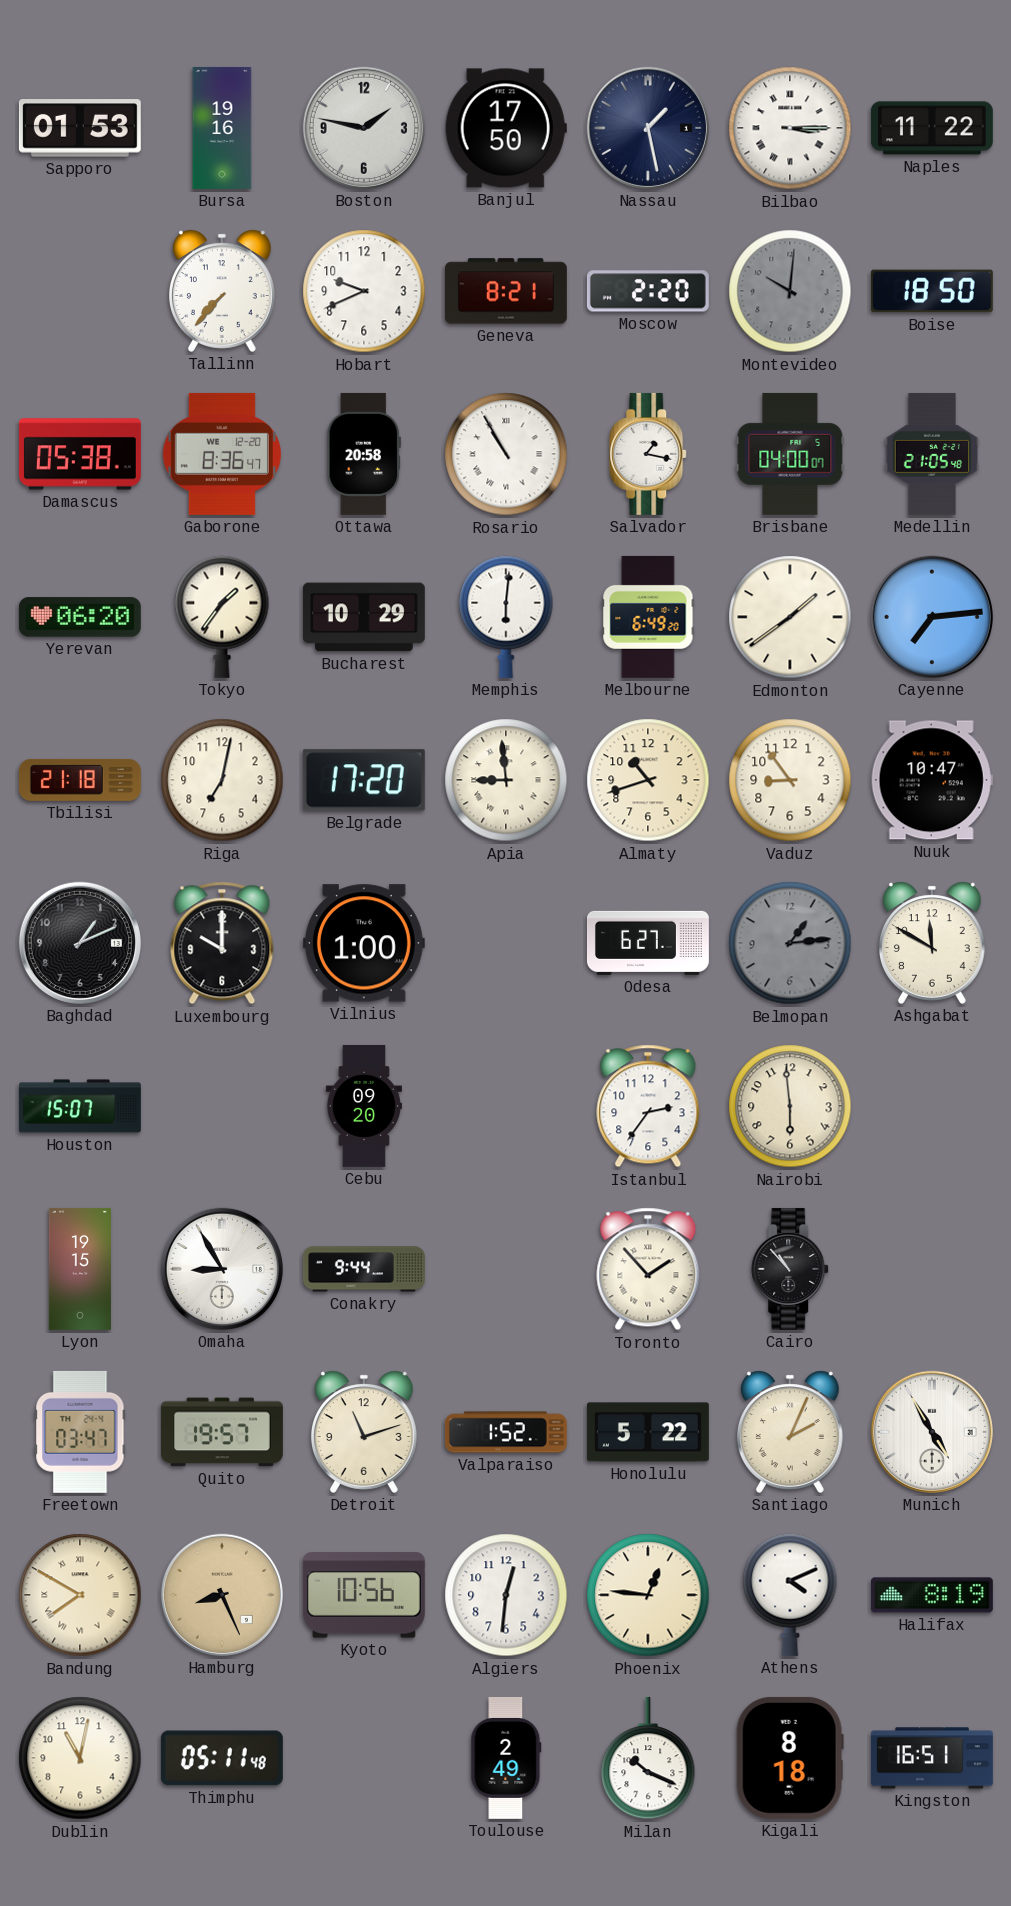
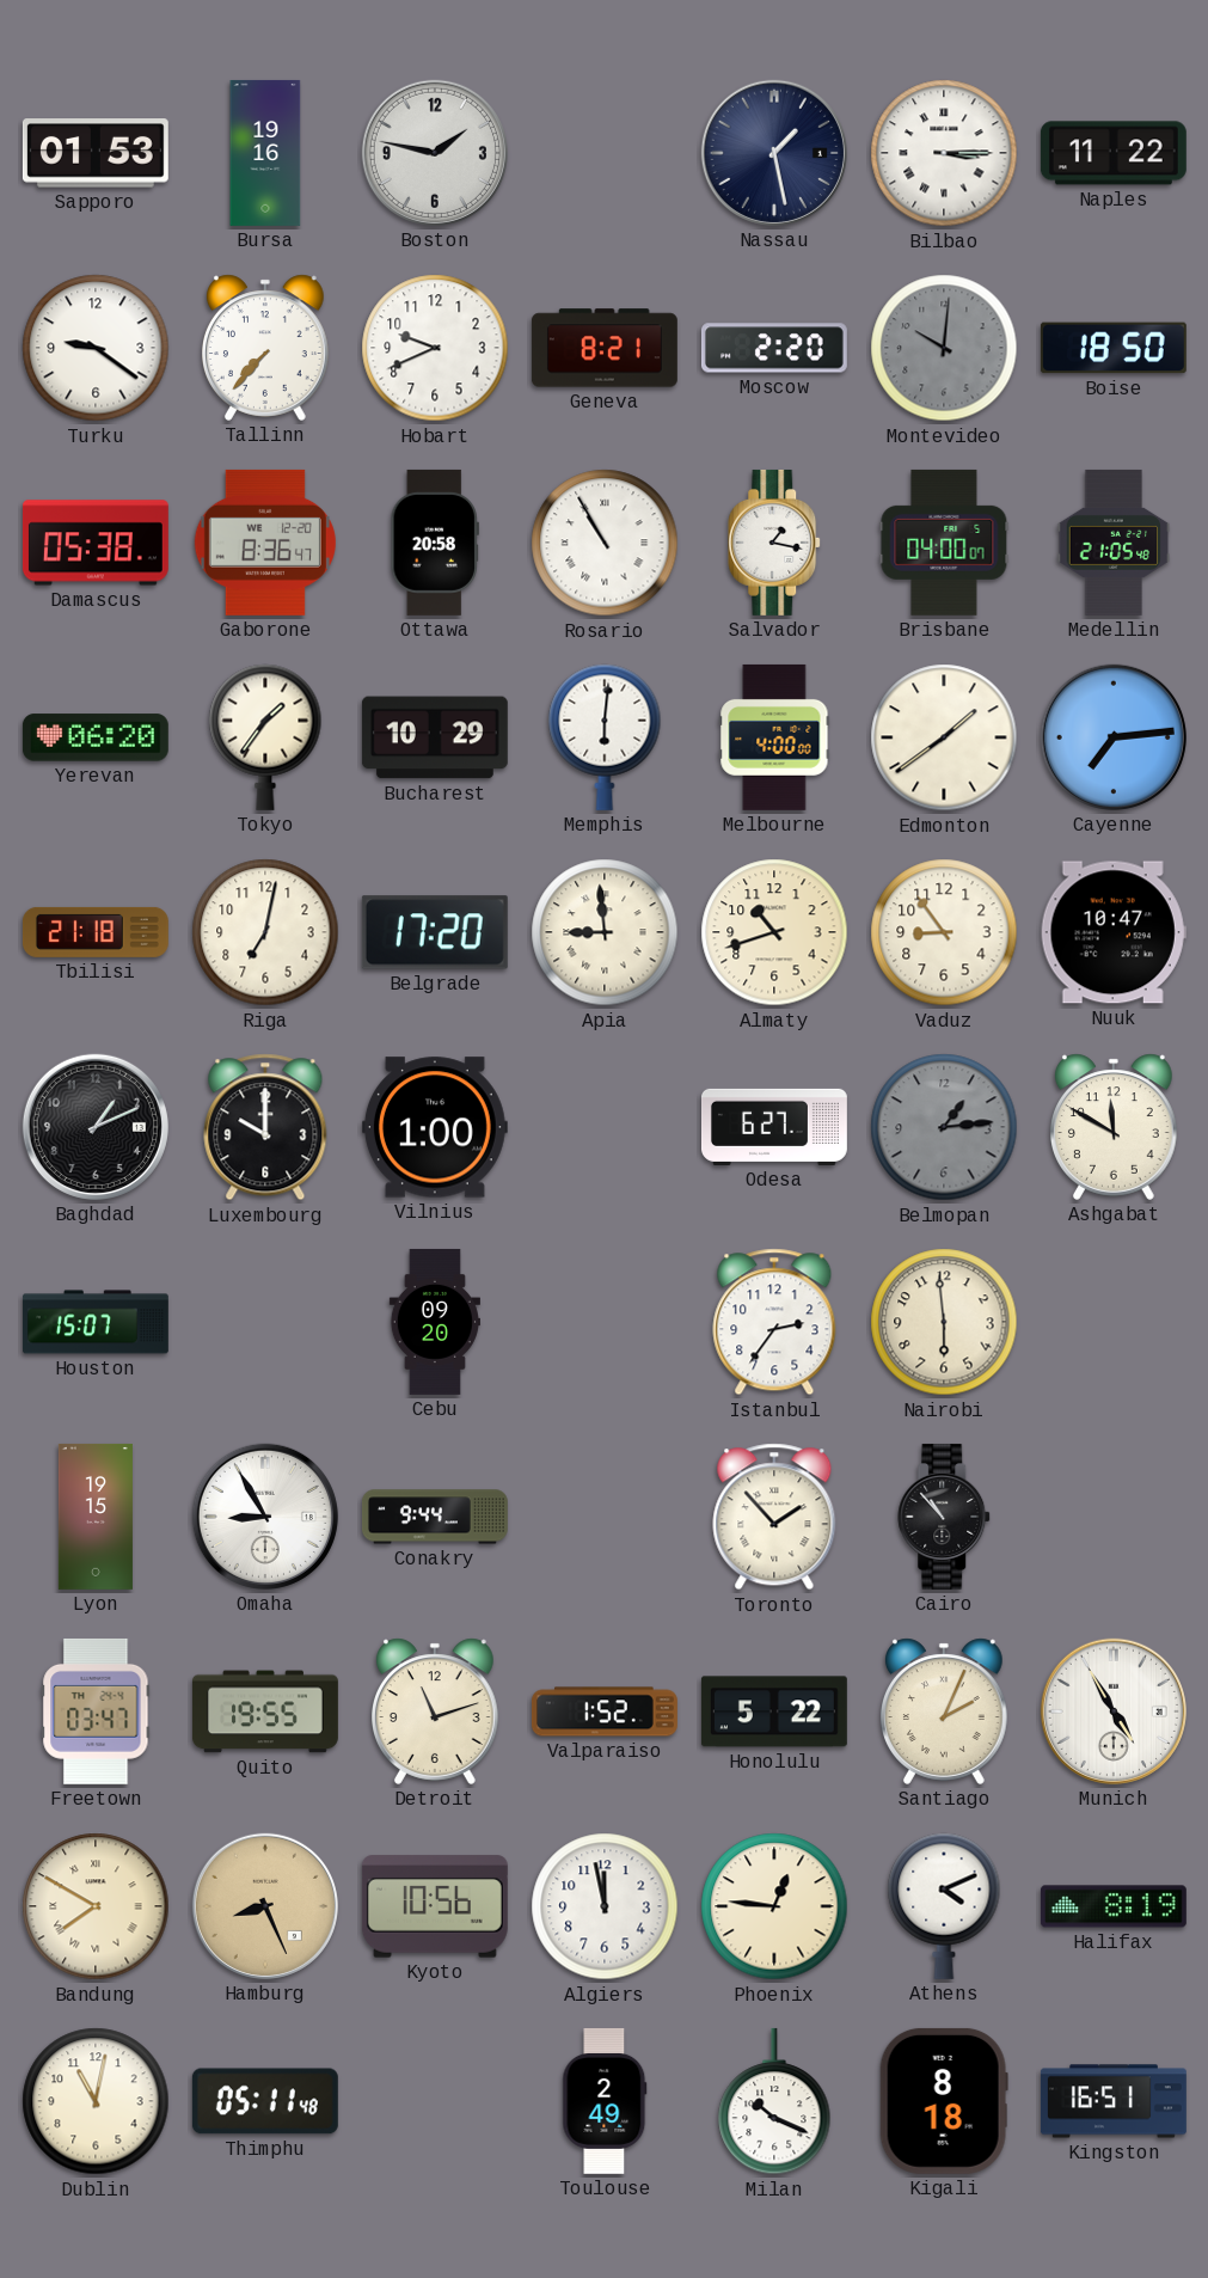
Banjul: 17:50 -> none
Turku: none -> 9:21
Melbourne: 6:49 -> 4:00
Quito: 19:57 -> 19:55
Algiers: 12:31 -> 11:58
